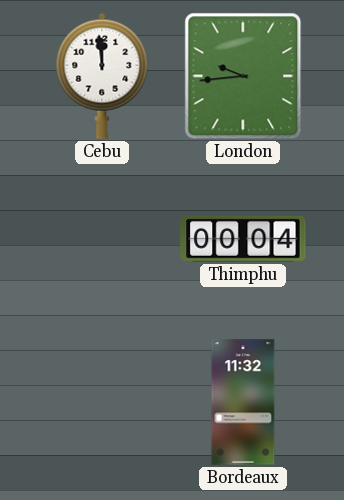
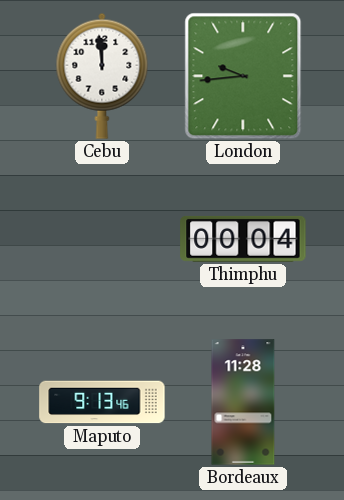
Maputo: none -> 9:13
Bordeaux: 11:32 -> 11:28
